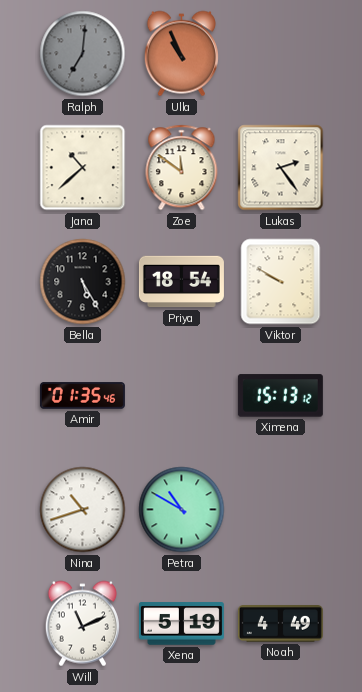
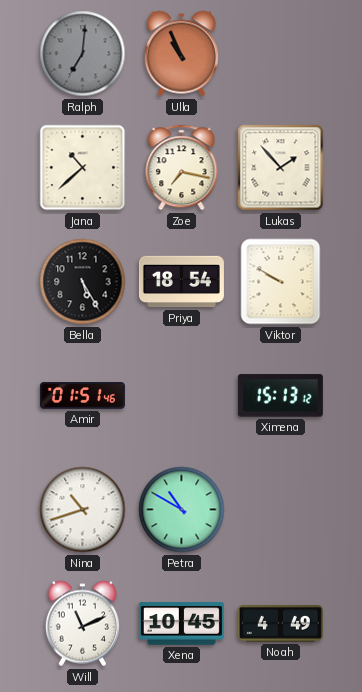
Zoe: 11:51 -> 7:17
Lukas: 2:24 -> 1:53
Amir: 01:35 -> 01:51
Xena: 5:19 -> 10:45
